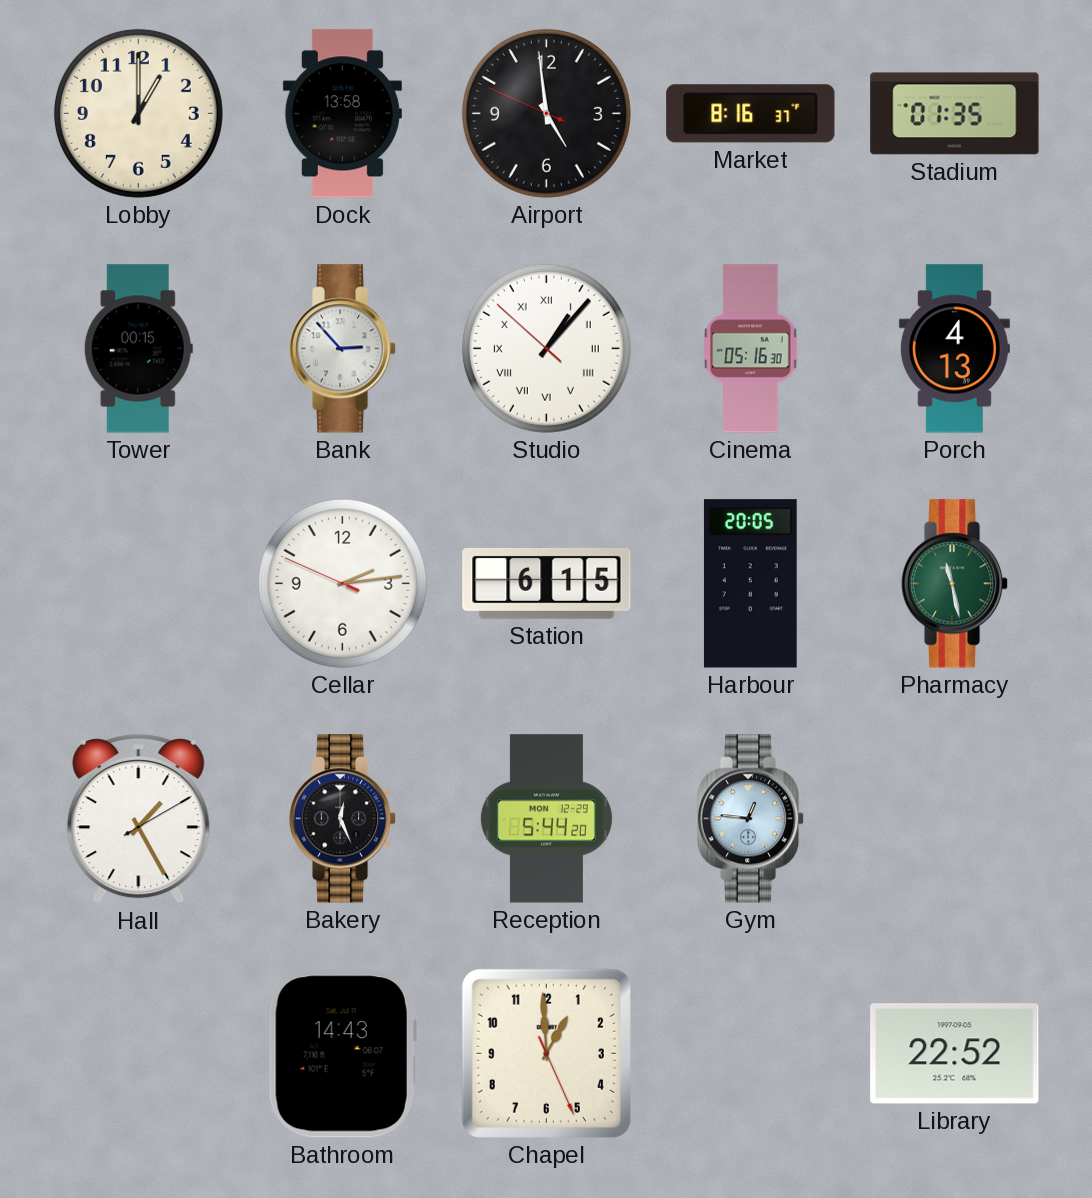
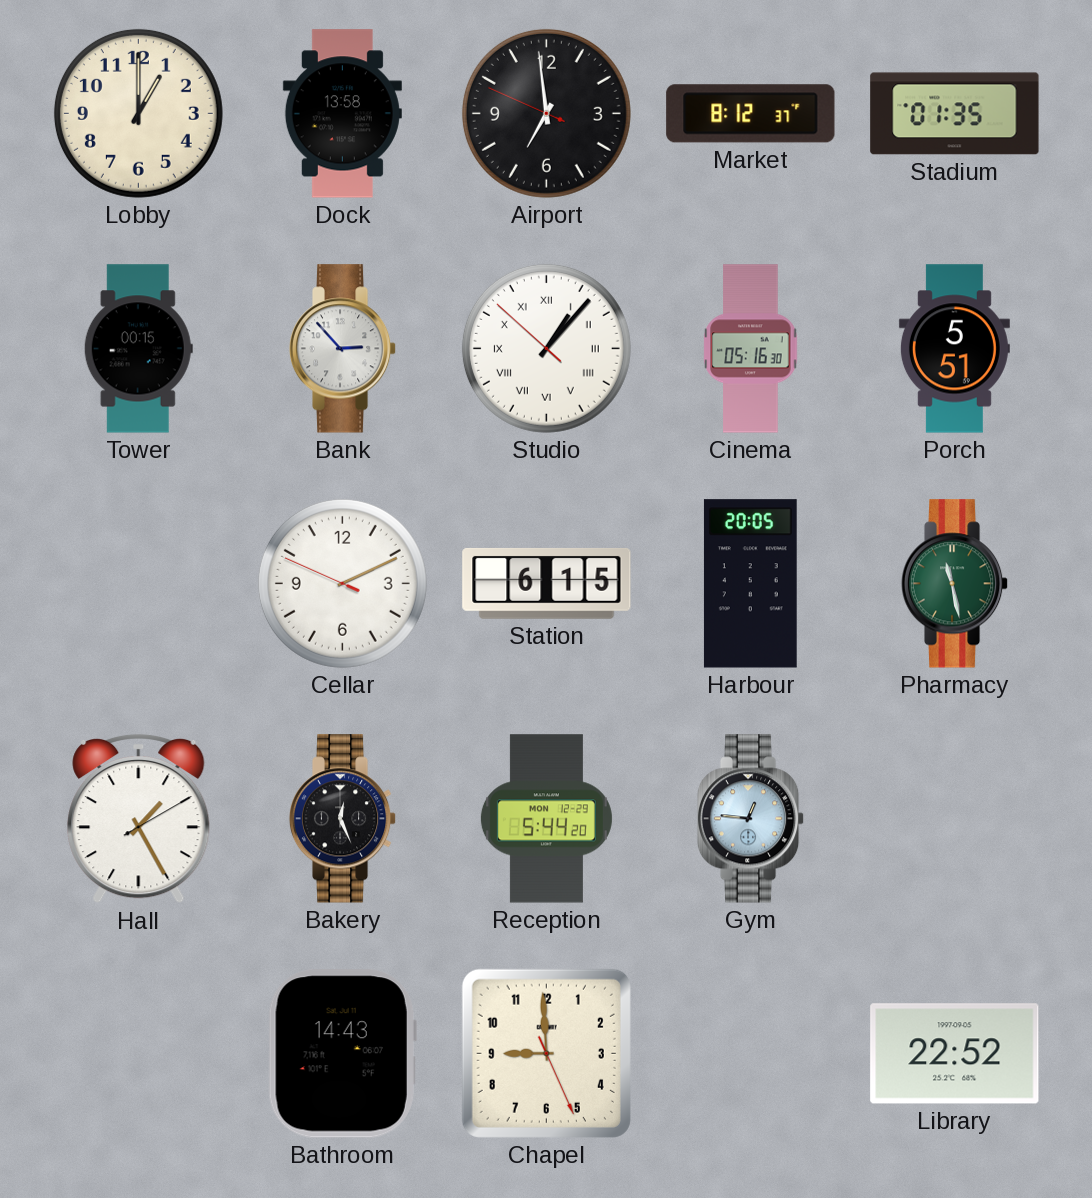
Airport: 4:58 -> 6:58
Market: 8:16 -> 8:12
Porch: 4:13 -> 5:51
Cellar: 2:13 -> 2:10
Chapel: 12:59 -> 8:59
